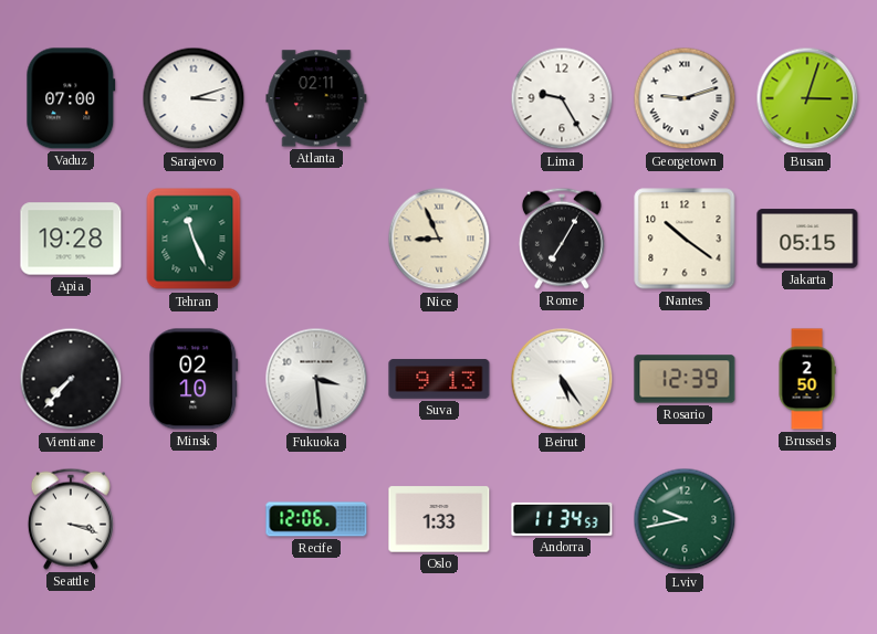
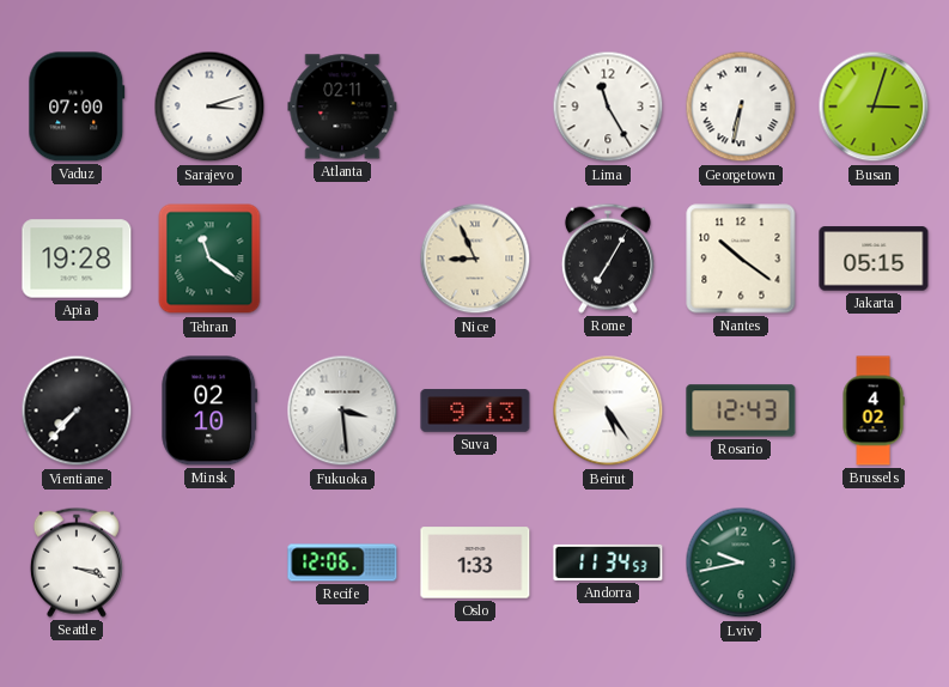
Lima: 9:25 -> 11:25
Georgetown: 9:12 -> 6:32
Tehran: 11:26 -> 11:21
Rosario: 12:39 -> 12:43
Brussels: 2:50 -> 4:02
